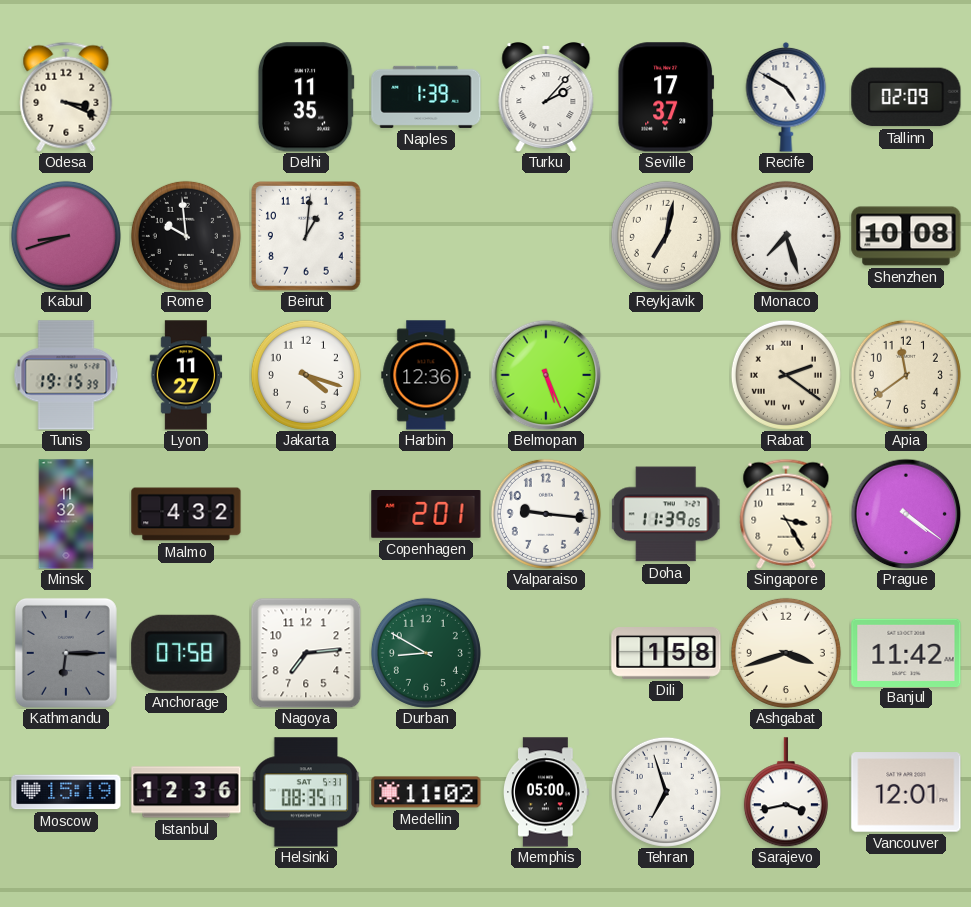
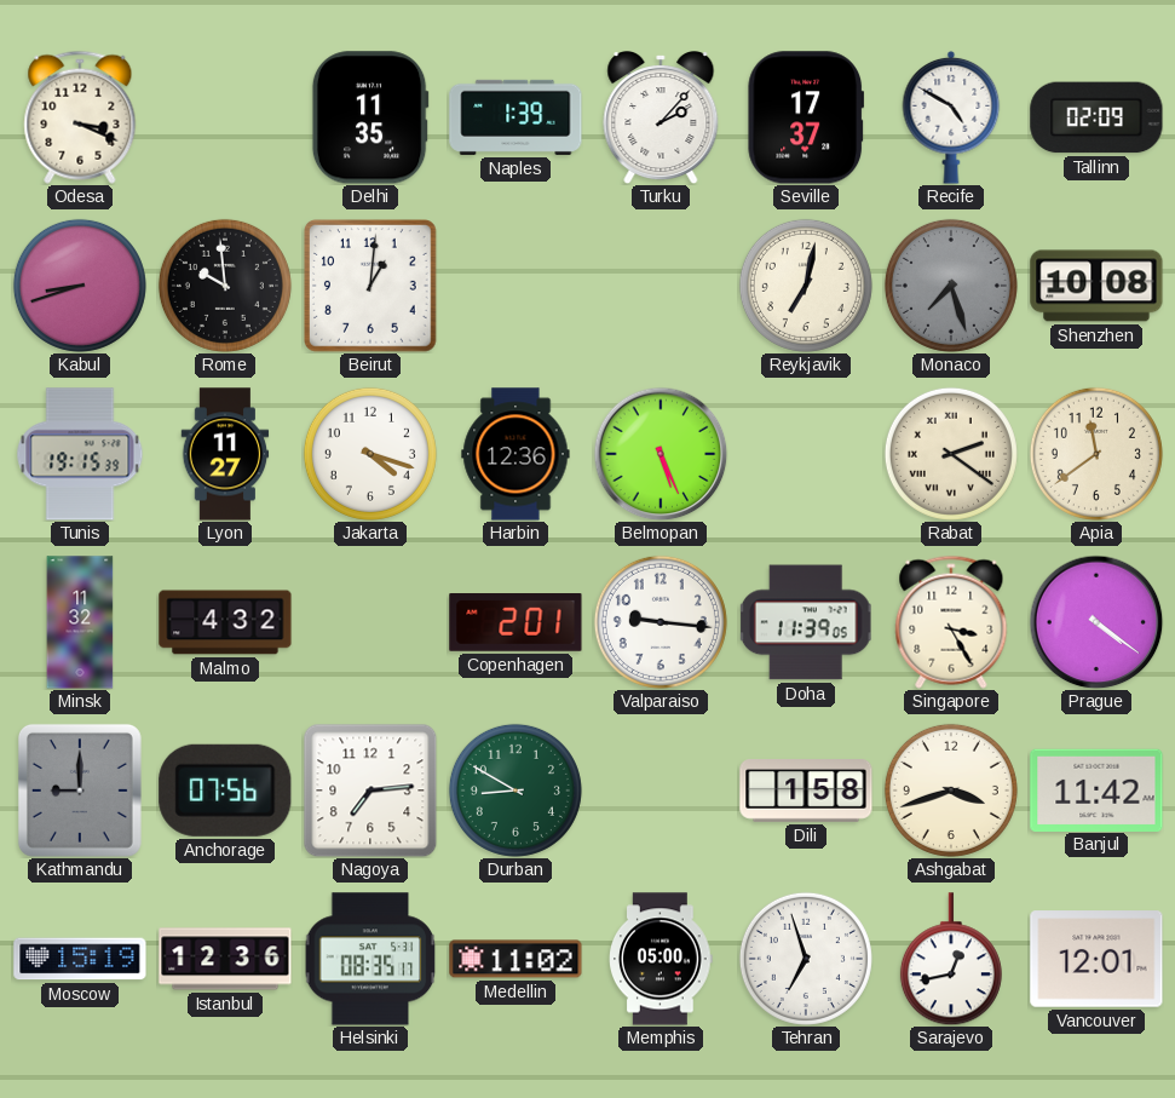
Monaco dial: white -> grey
Kathmandu: 6:15 -> 9:00
Anchorage: 07:58 -> 07:56
Sarajevo: 3:43 -> 12:43
